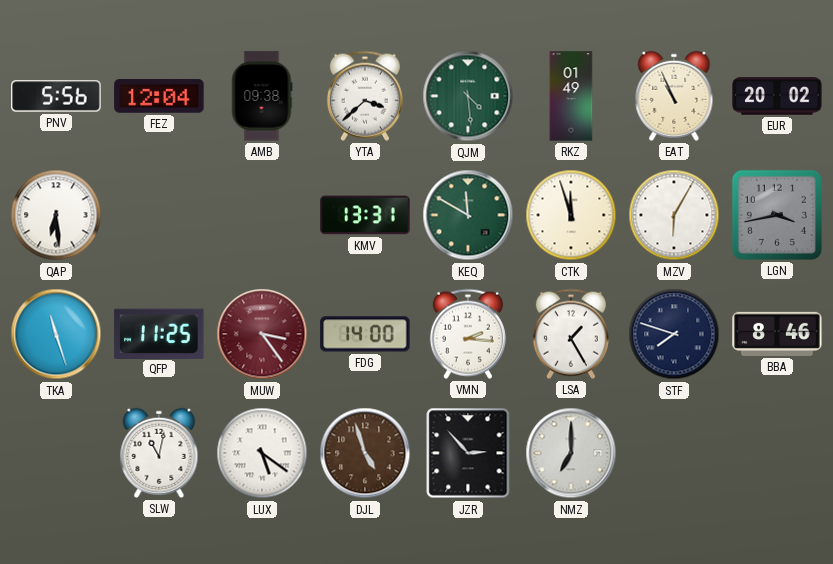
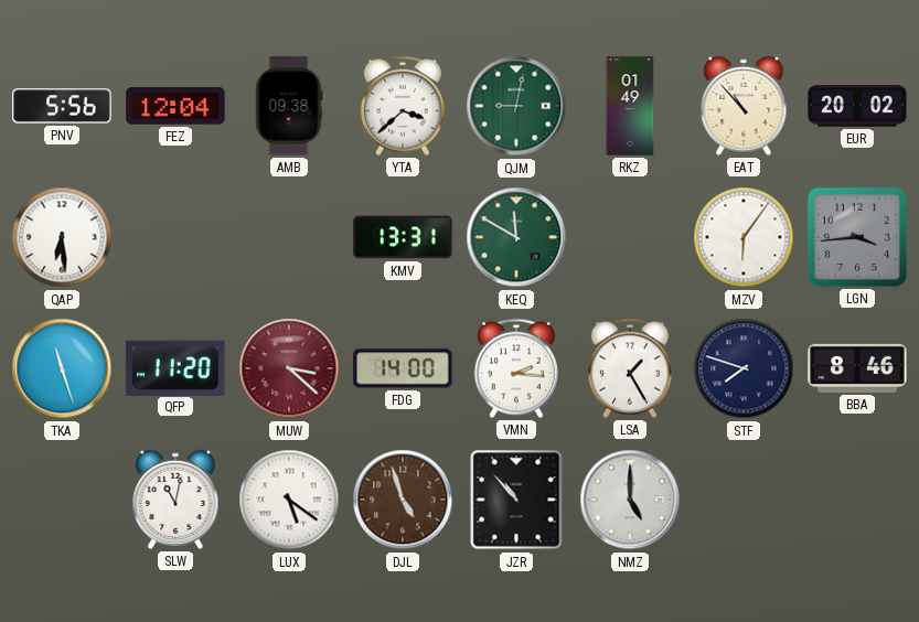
QJM: 4:29 -> 9:02
EAT: 10:56 -> 10:53
CTK: 11:57 -> none
MZV: 6:05 -> 6:06
LGN: 3:43 -> 3:44
QFP: 11:25 -> 11:20
MUW: 3:24 -> 3:22
JZR: 2:53 -> 10:53
NMZ: 7:00 -> 5:00
